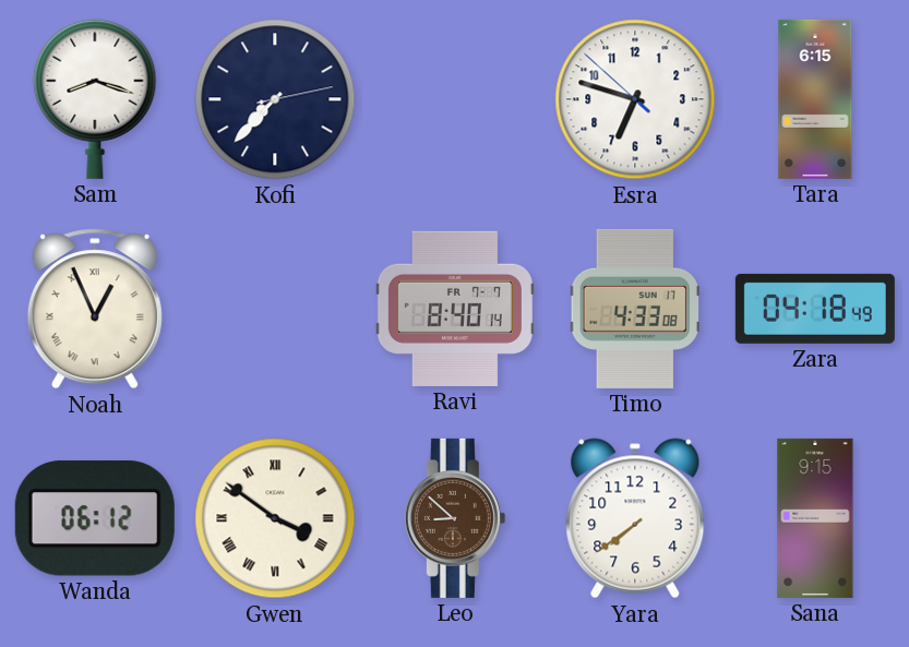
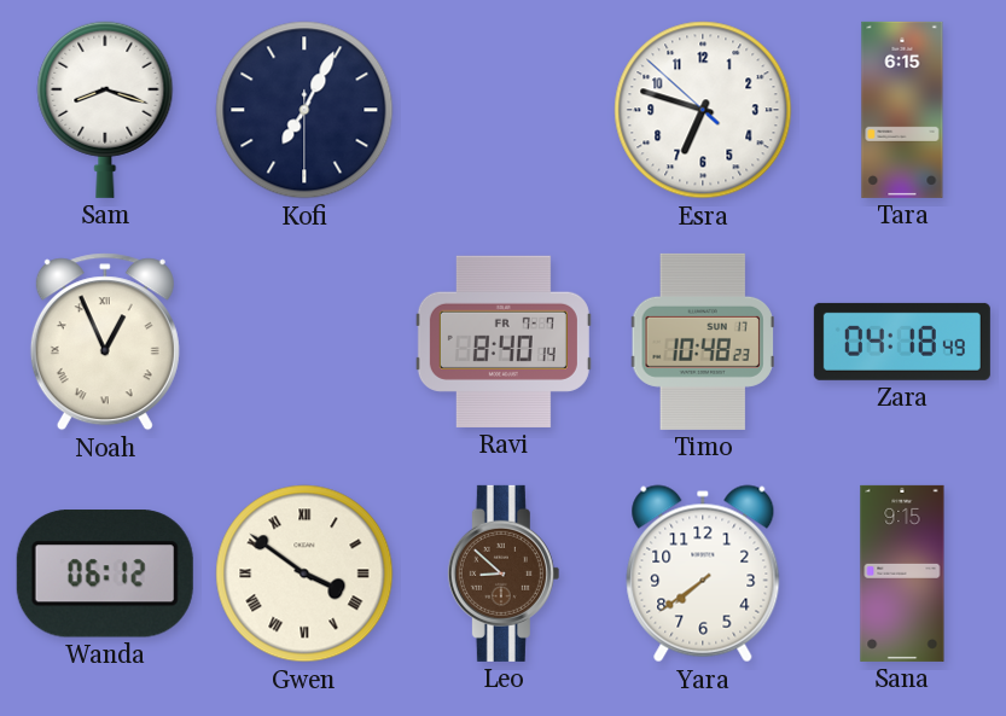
Kofi: 7:37 -> 7:04
Timo: 4:33 -> 10:48
